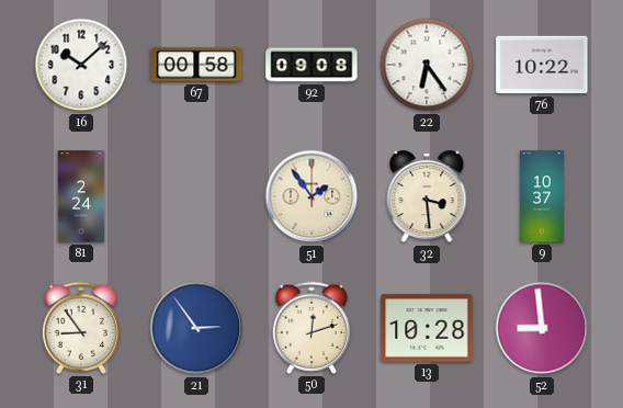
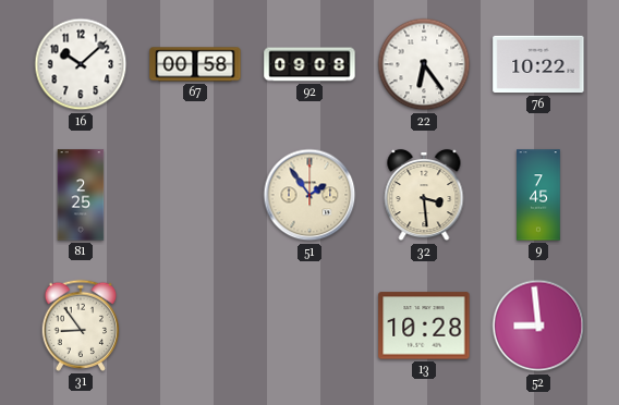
81: 2:24 -> 2:25
9: 10:37 -> 7:45
21: 2:54 -> none
50: 12:12 -> none
